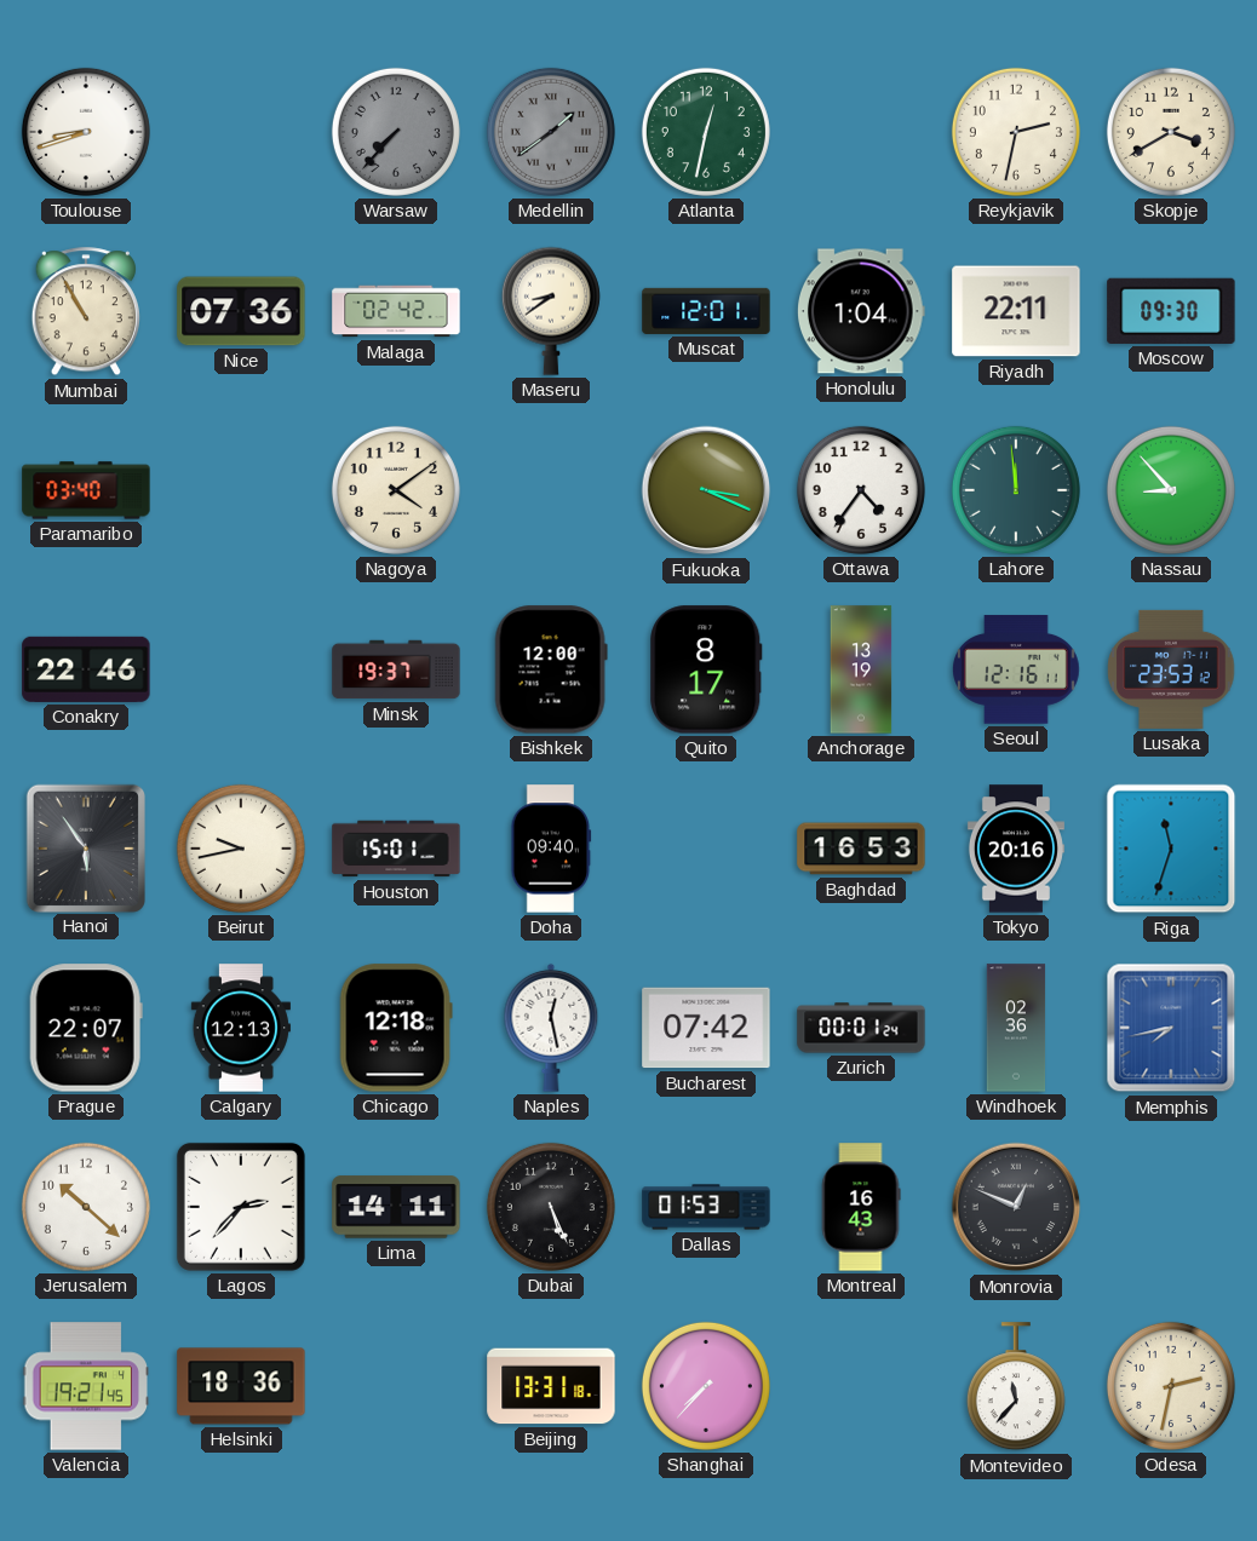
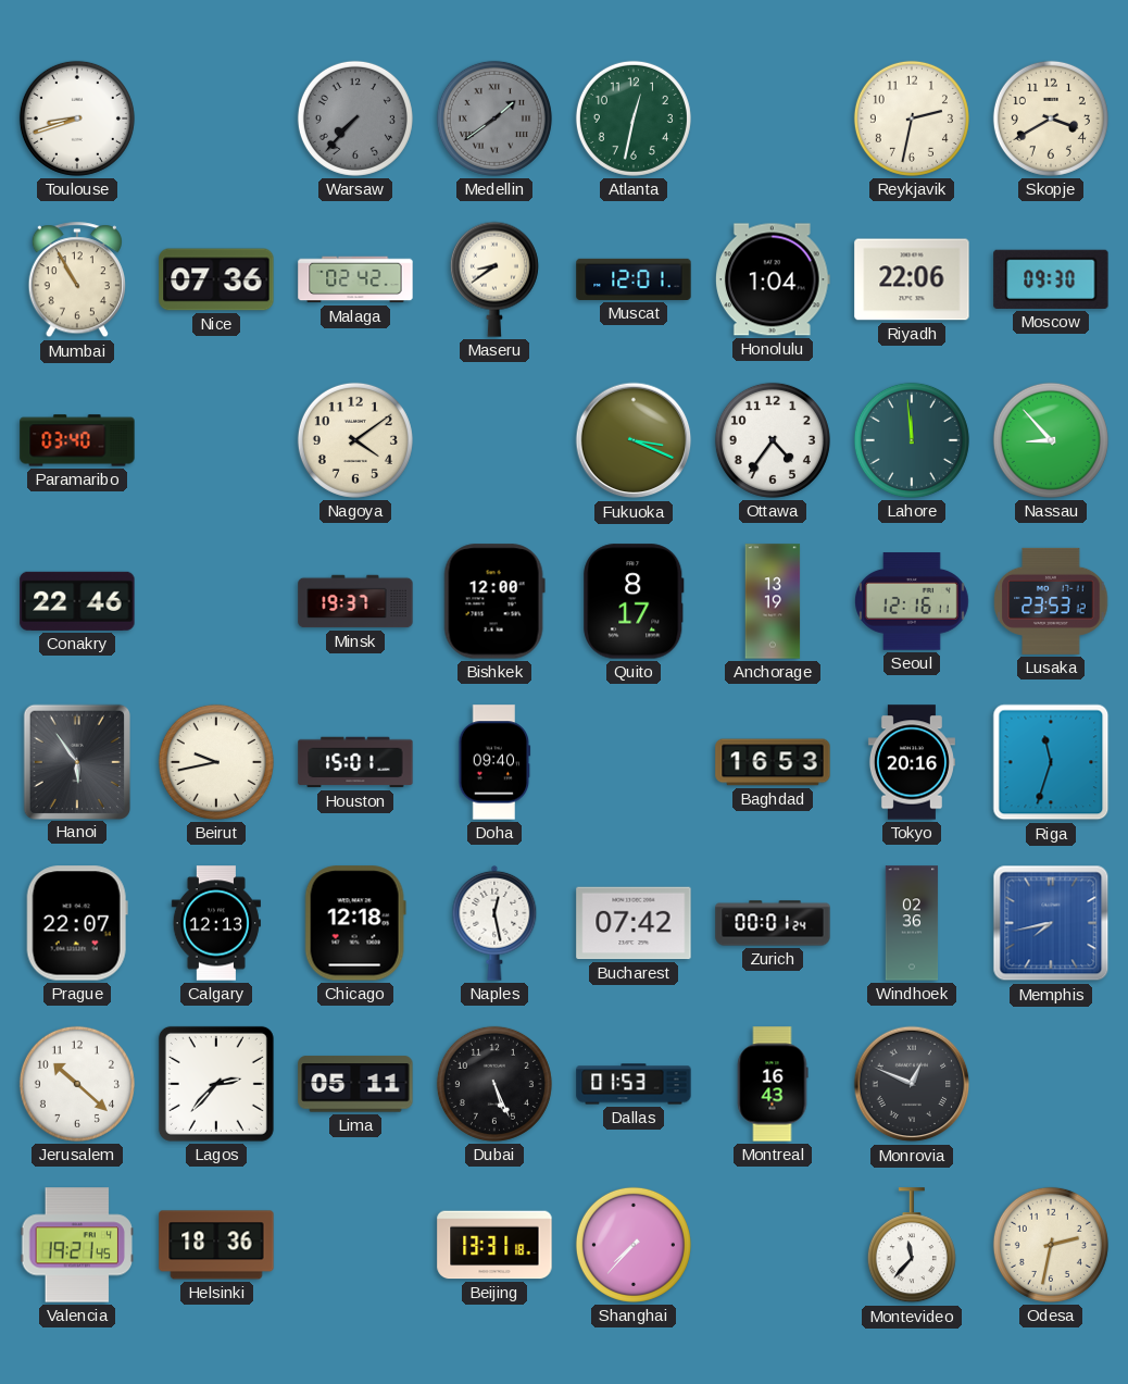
Riyadh: 22:11 -> 22:06
Lima: 14:11 -> 05:11
